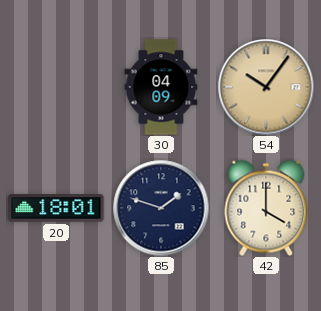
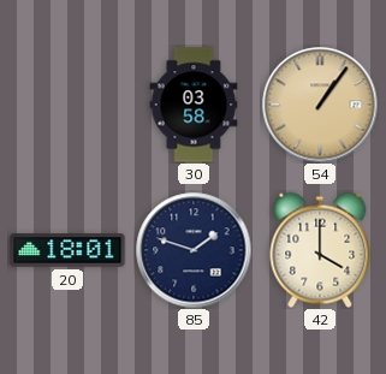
30: 04:09 -> 03:58
54: 10:06 -> 1:06
